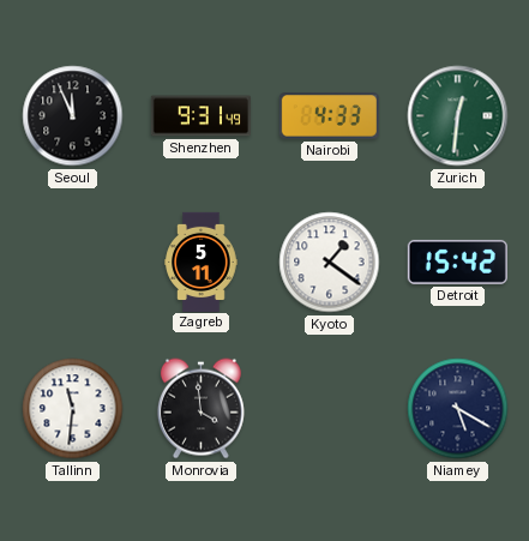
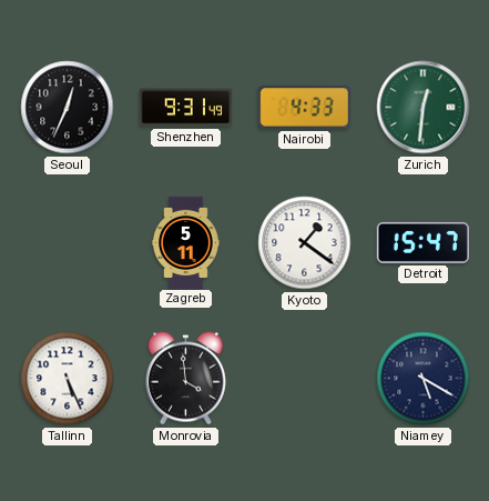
Seoul: 11:56 -> 12:34
Detroit: 15:42 -> 15:47
Tallinn: 11:31 -> 5:26
